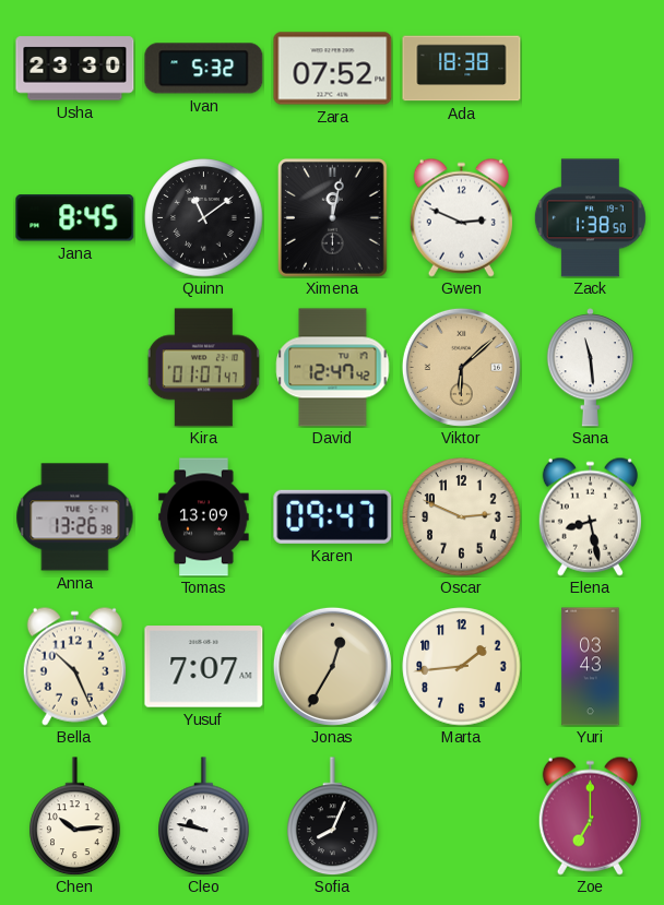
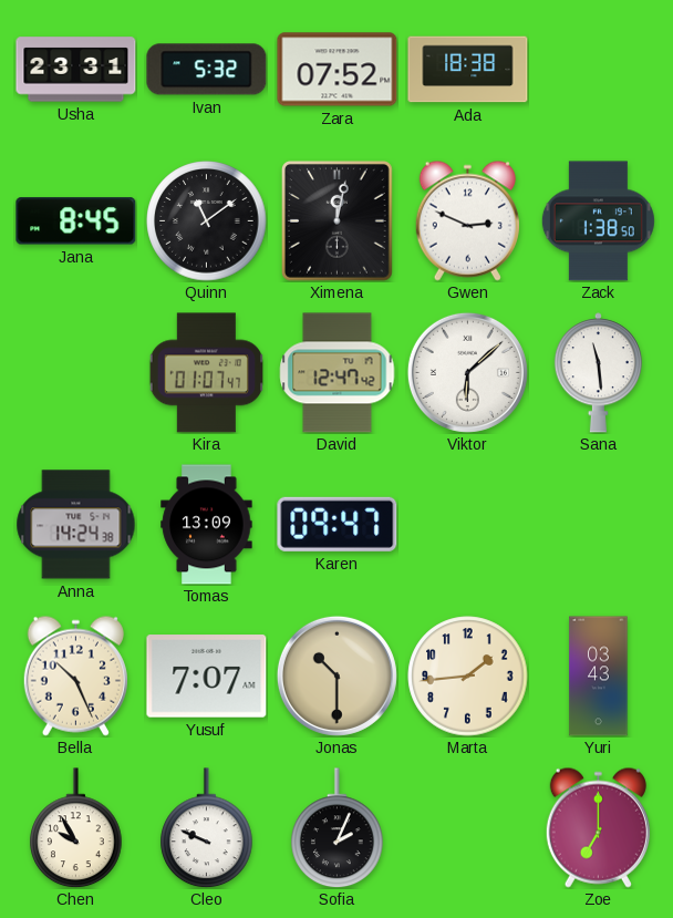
Usha: 23:30 -> 23:31
Viktor dial: champagne -> white
Anna: 13:26 -> 14:24
Oscar: 2:49 -> none
Elena: 8:28 -> none
Jonas: 12:35 -> 10:30
Chen: 10:14 -> 9:55
Cleo: 9:47 -> 9:49
Sofia: 8:04 -> 2:04
